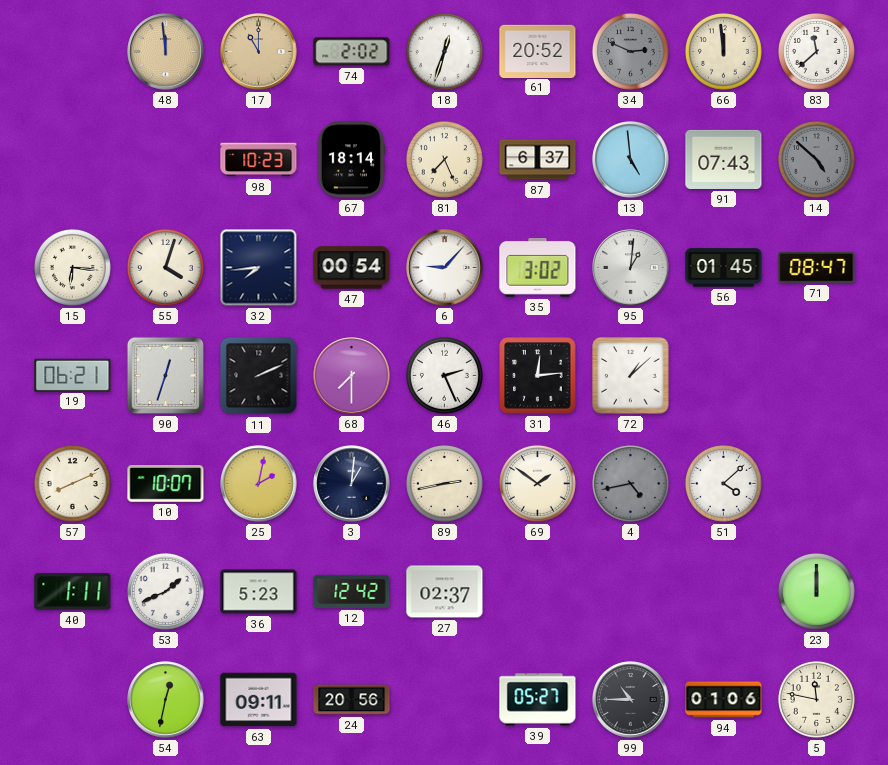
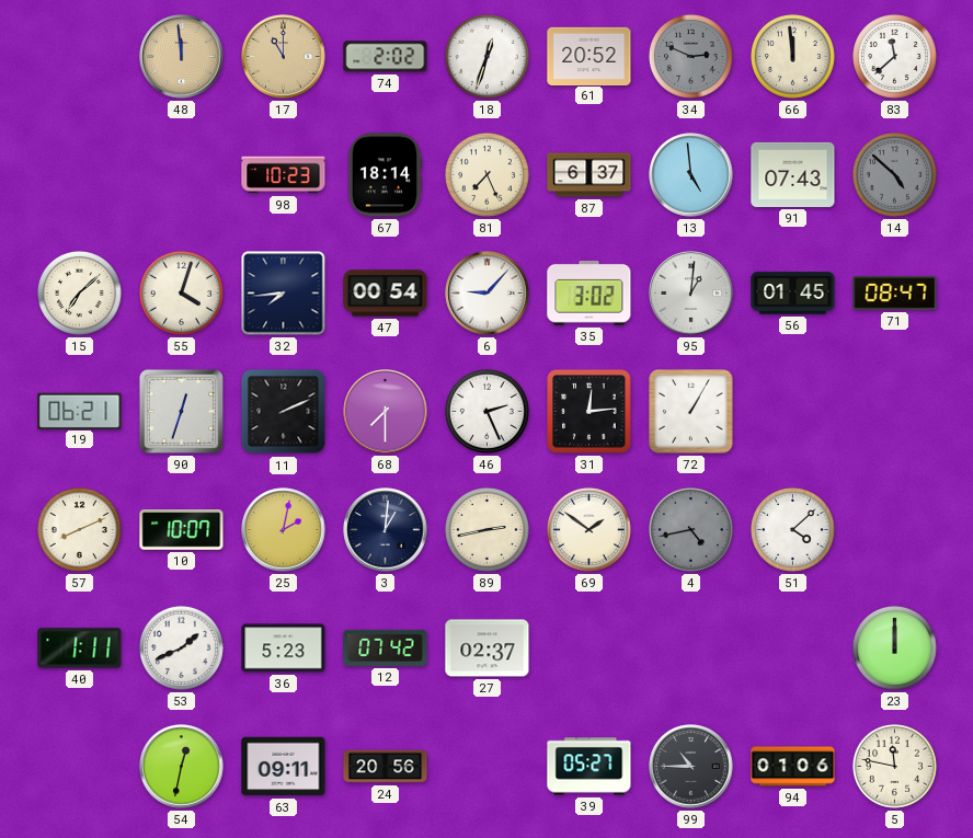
15: 6:16 -> 7:08
72: 1:08 -> 1:05
12: 12:42 -> 07:42
